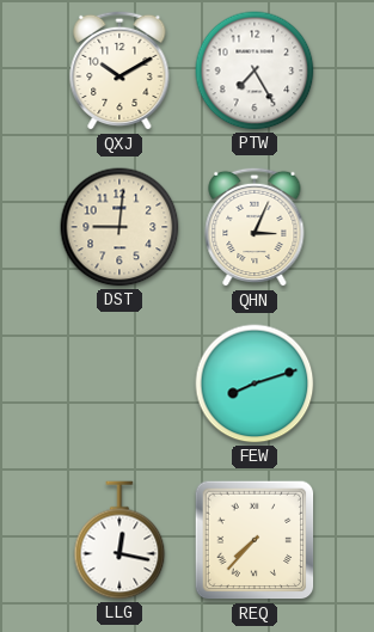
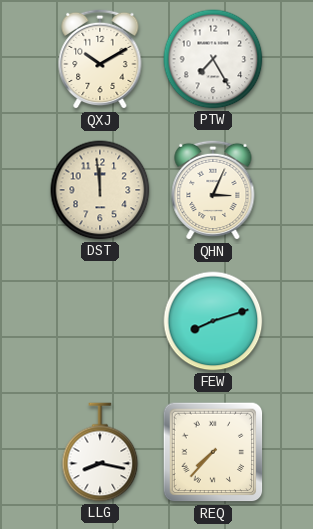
DST: 9:01 -> 11:59
LLG: 12:17 -> 8:17
